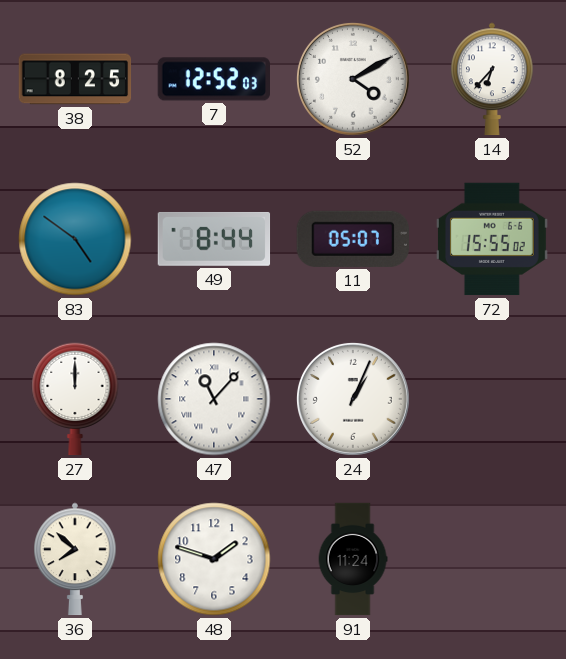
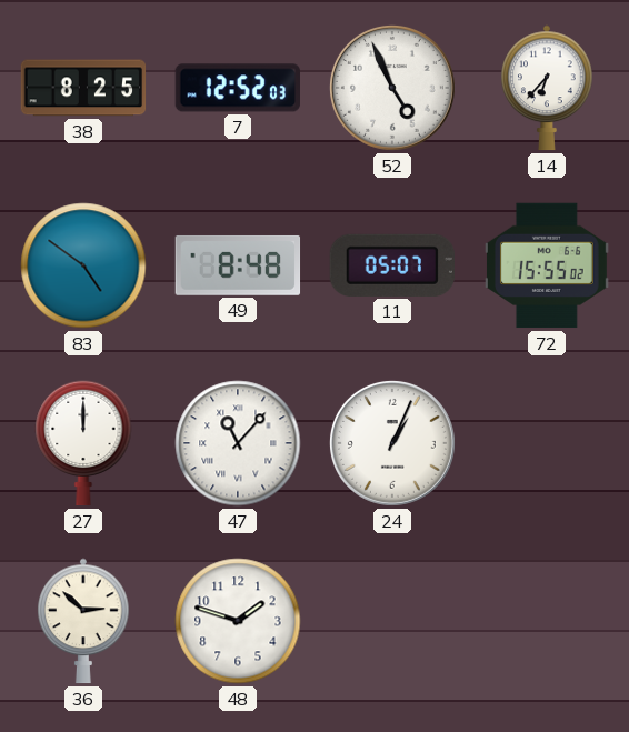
52: 4:10 -> 4:56
49: 8:44 -> 8:48
36: 7:52 -> 2:52
91: 11:24 -> none
